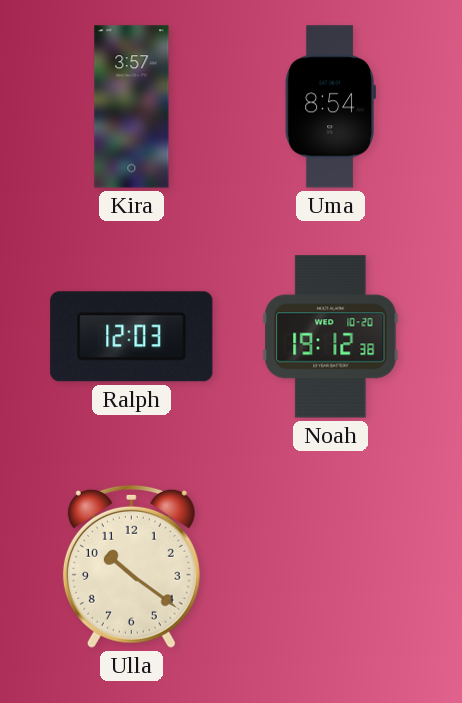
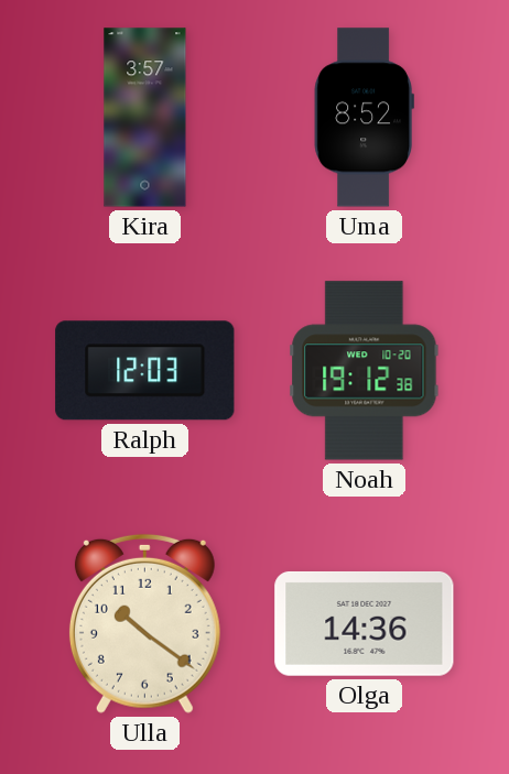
Uma: 8:54 -> 8:52
Olga: none -> 14:36
